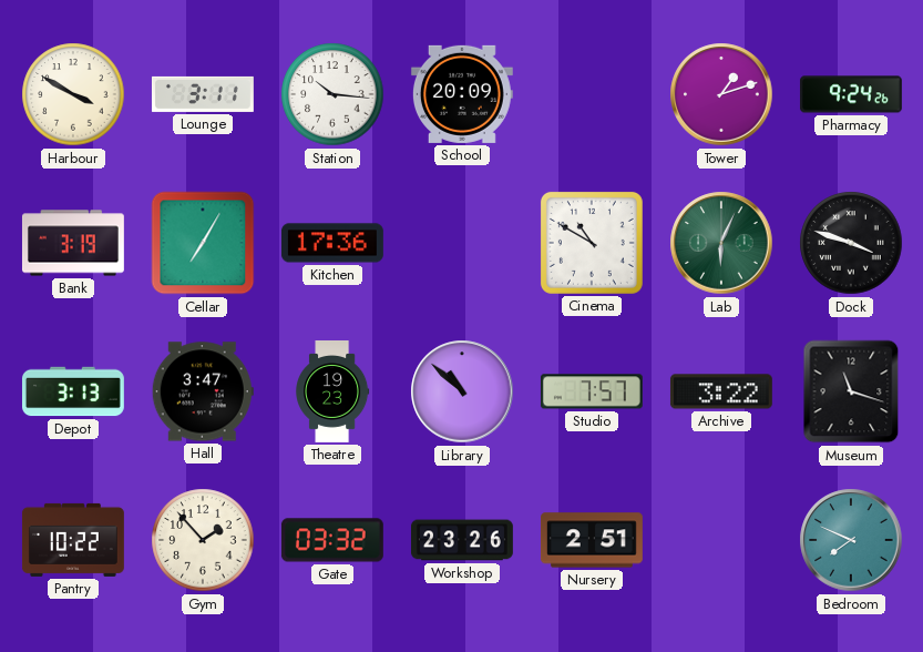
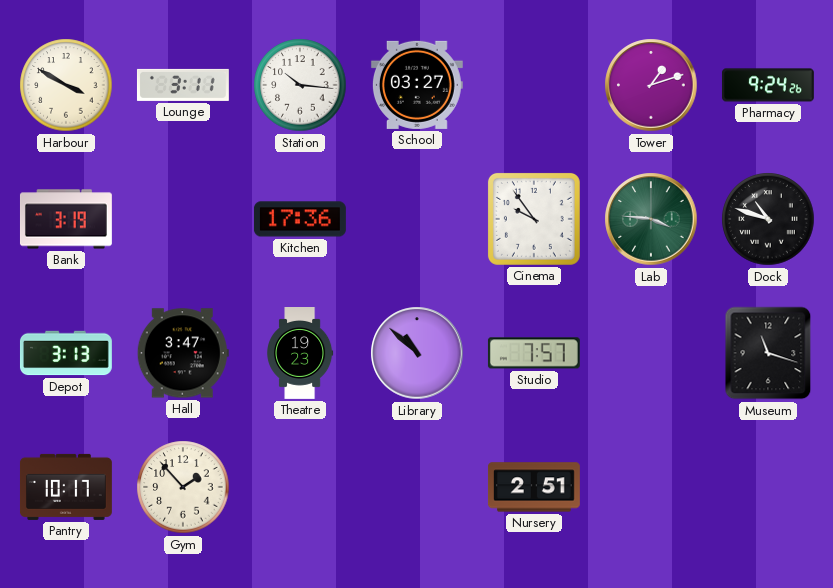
School: 20:09 -> 03:27
Cellar: 7:05 -> none
Cinema: 10:50 -> 9:54
Lab: 6:04 -> 3:46
Dock: 3:48 -> 10:48
Archive: 3:22 -> none
Pantry: 10:22 -> 10:17
Gate: 03:32 -> none
Workshop: 23:26 -> none
Bedroom: 7:49 -> none
